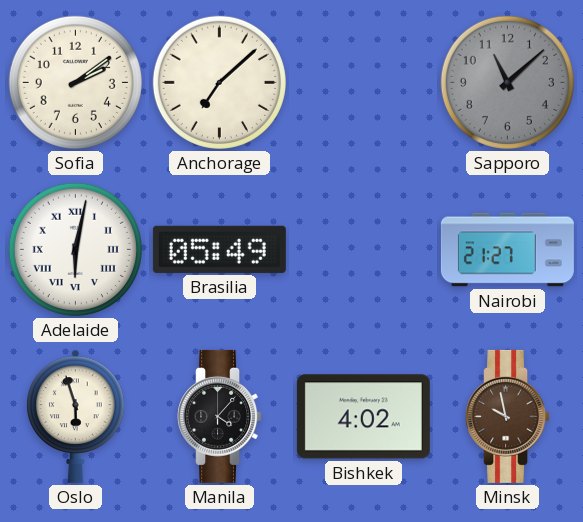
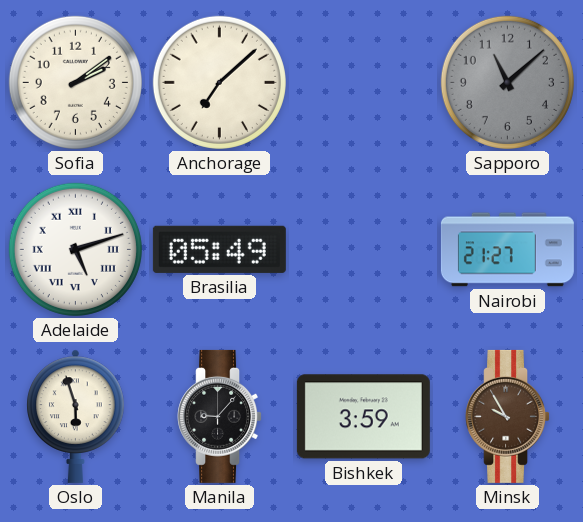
Adelaide: 6:02 -> 5:12
Manila: 4:07 -> 9:07
Bishkek: 4:02 -> 3:59
Minsk: 9:58 -> 9:55
